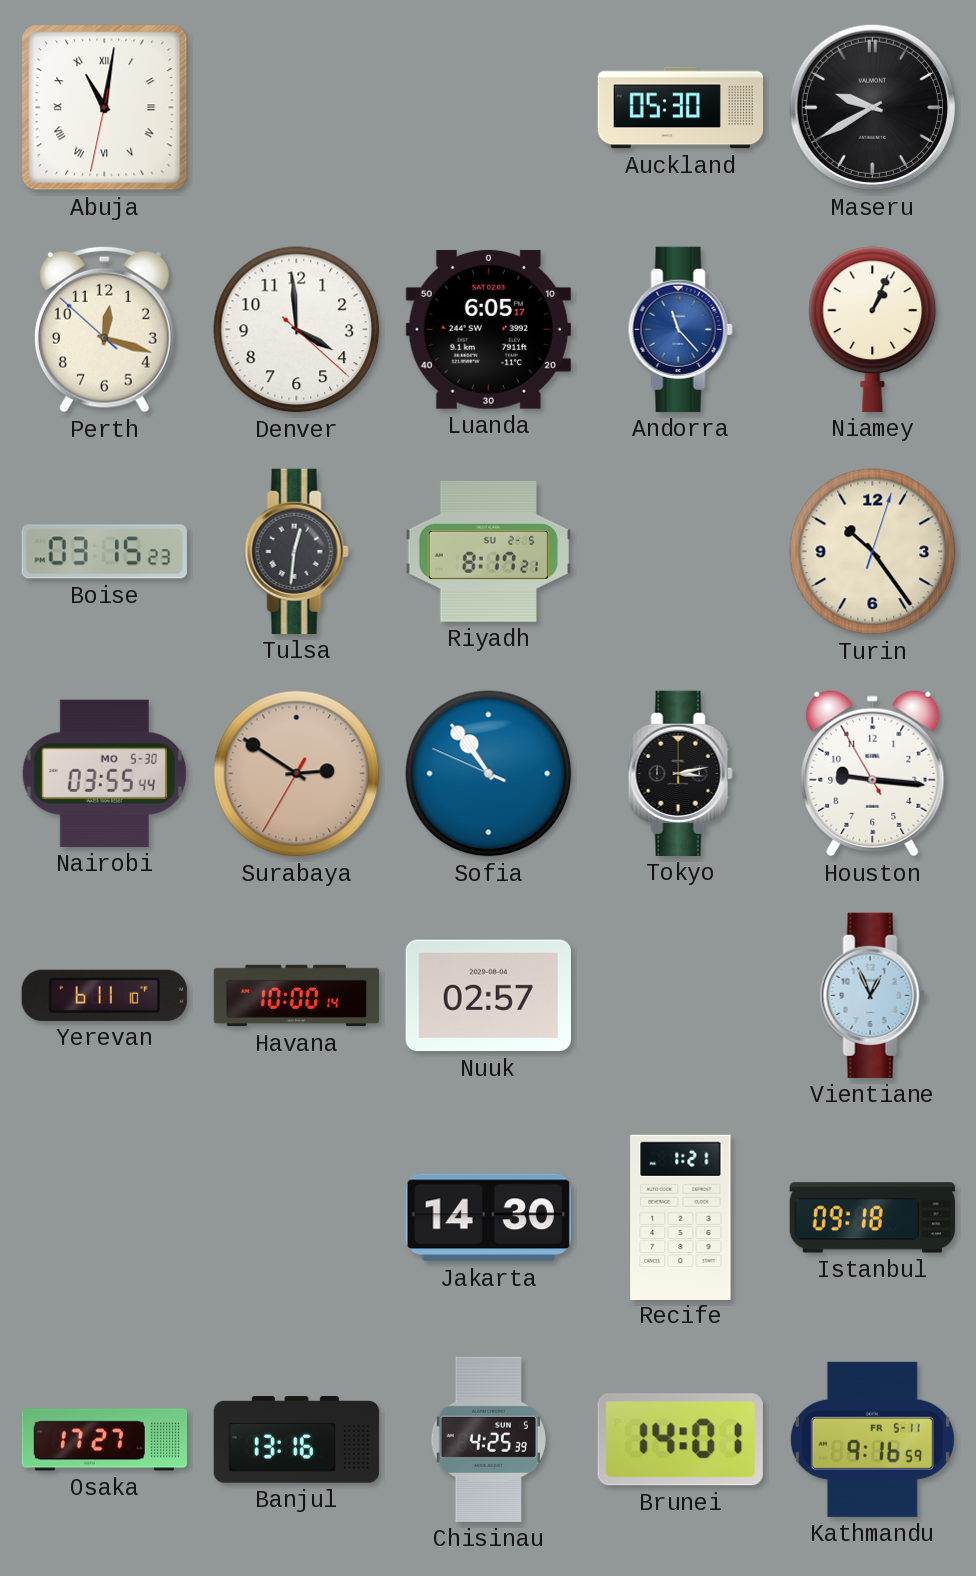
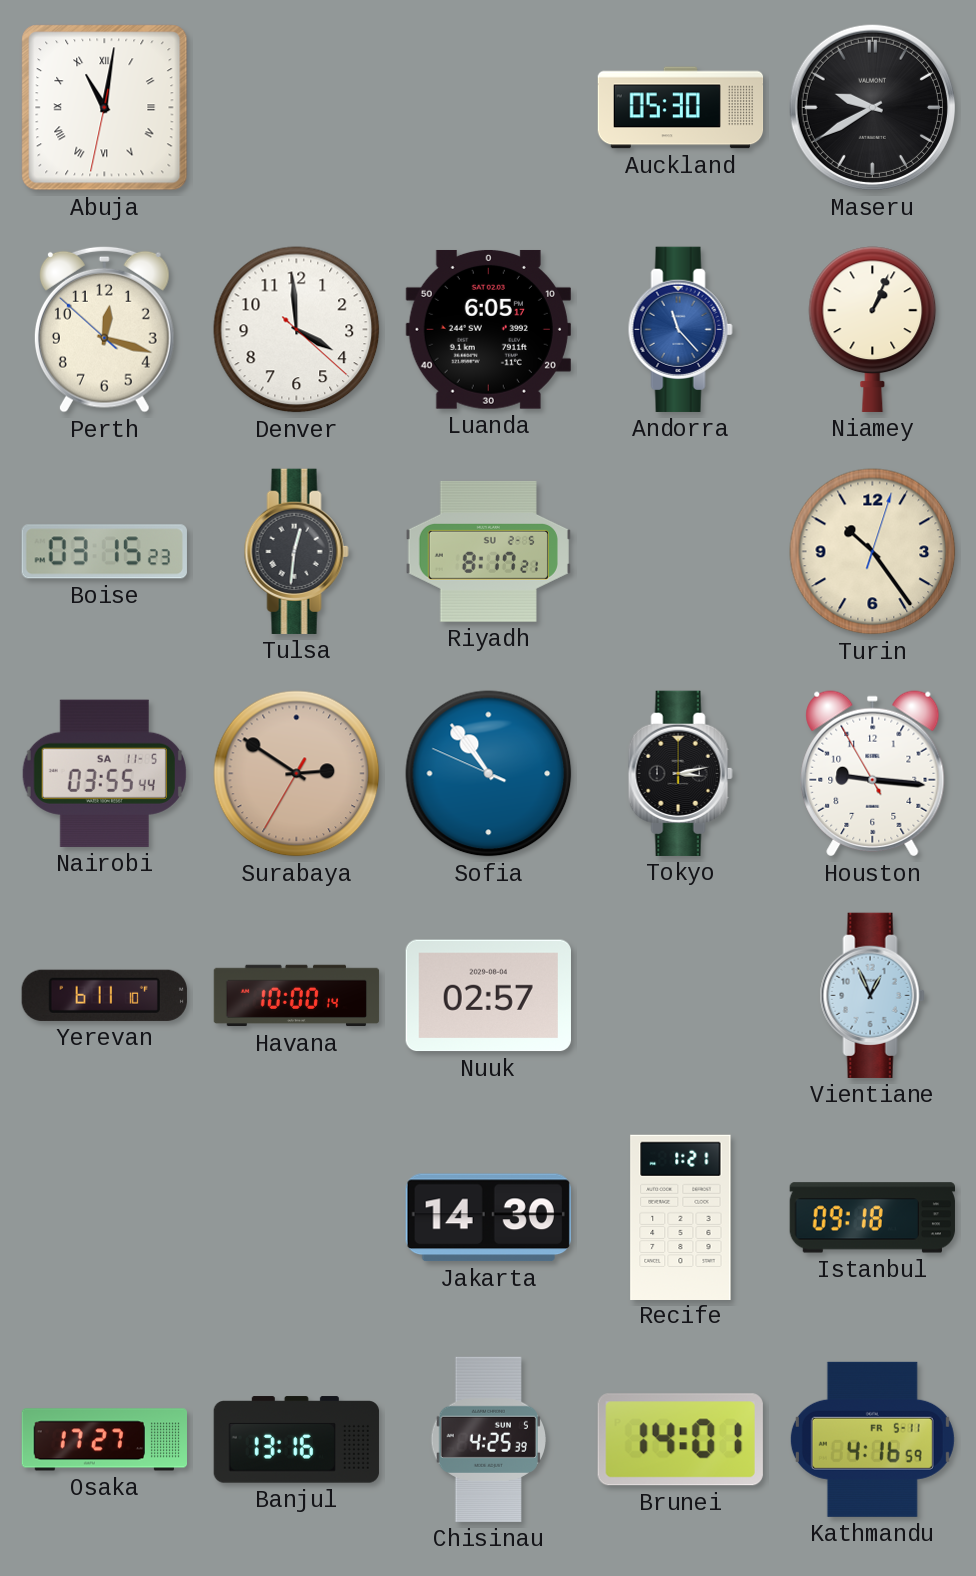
Nairobi date: MO 5-30 -> SA 11-5
Kathmandu: 9:16 -> 4:16
